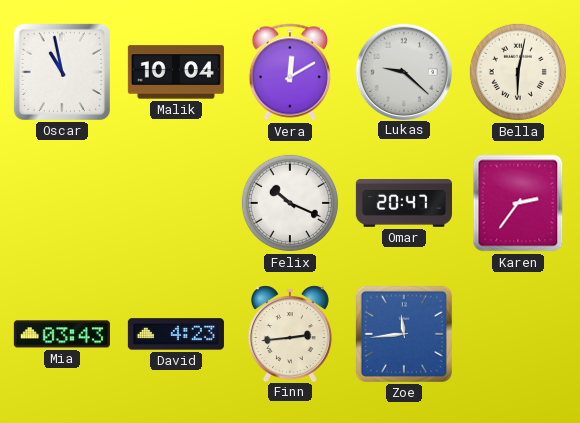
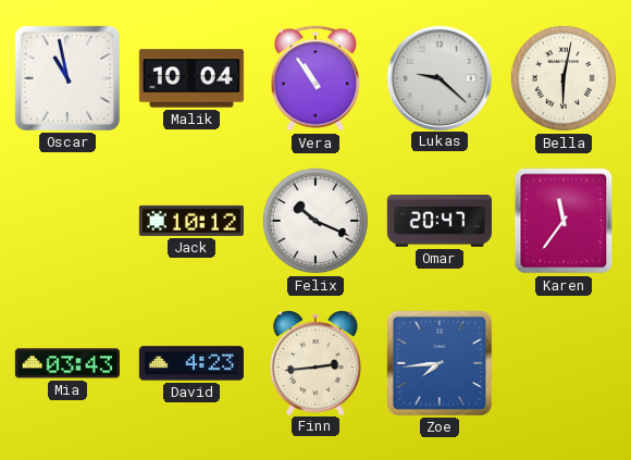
Vera: 12:10 -> 10:54
Jack: none -> 10:12
Karen: 2:36 -> 11:36
Zoe: 11:44 -> 7:44
